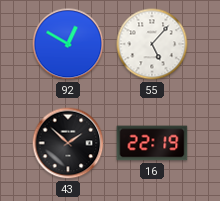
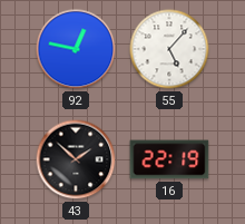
92: 12:50 -> 12:47
